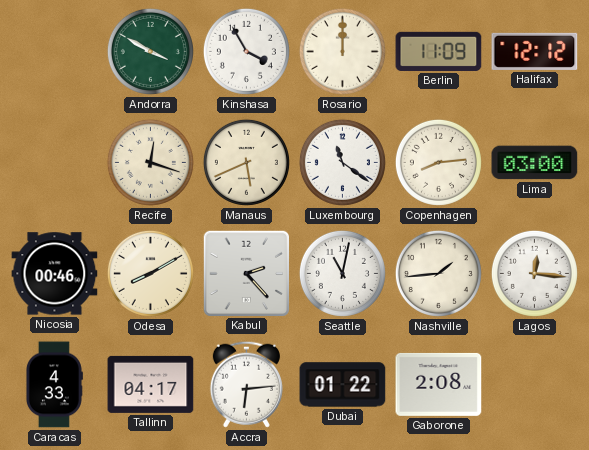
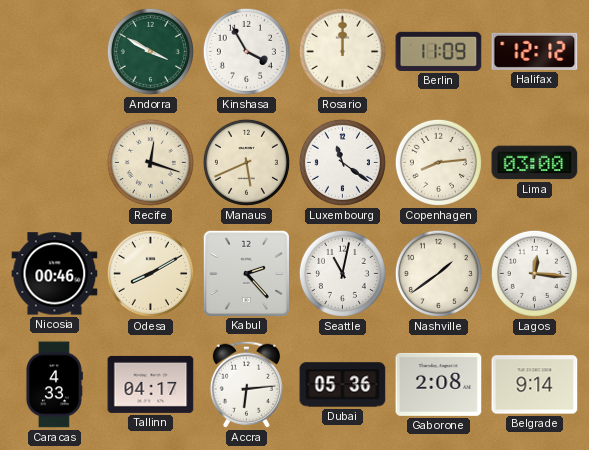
Nashville: 1:44 -> 1:39
Dubai: 01:22 -> 05:36
Belgrade: none -> 9:14
